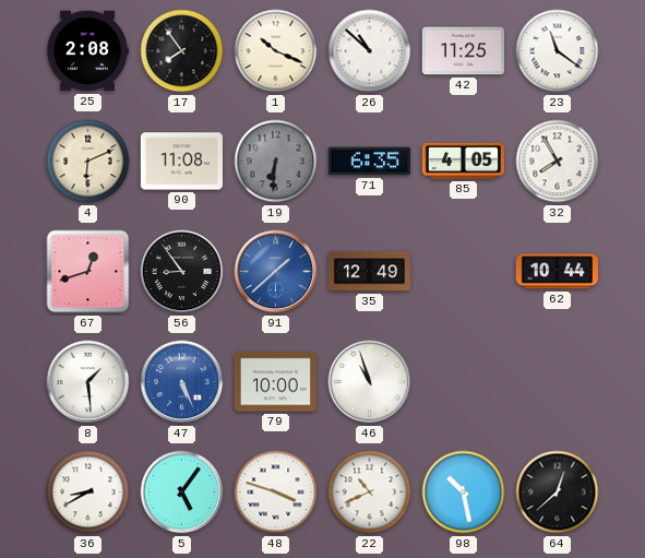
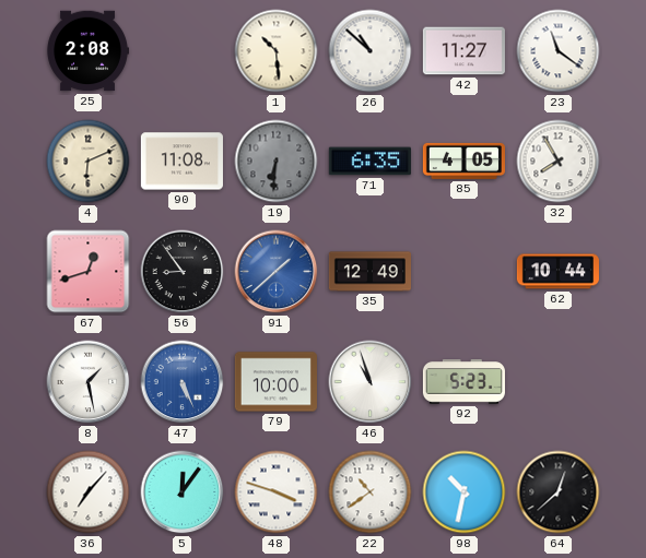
17: 7:54 -> none
1: 10:19 -> 10:29
42: 11:25 -> 11:27
8: 1:29 -> 1:28
92: none -> 5:23
36: 8:40 -> 7:07
5: 5:06 -> 12:06
22: 10:41 -> 10:39
98: 10:28 -> 10:32
